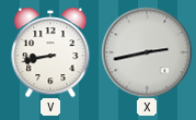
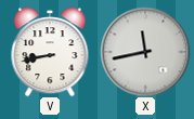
X: 2:43 -> 11:43
